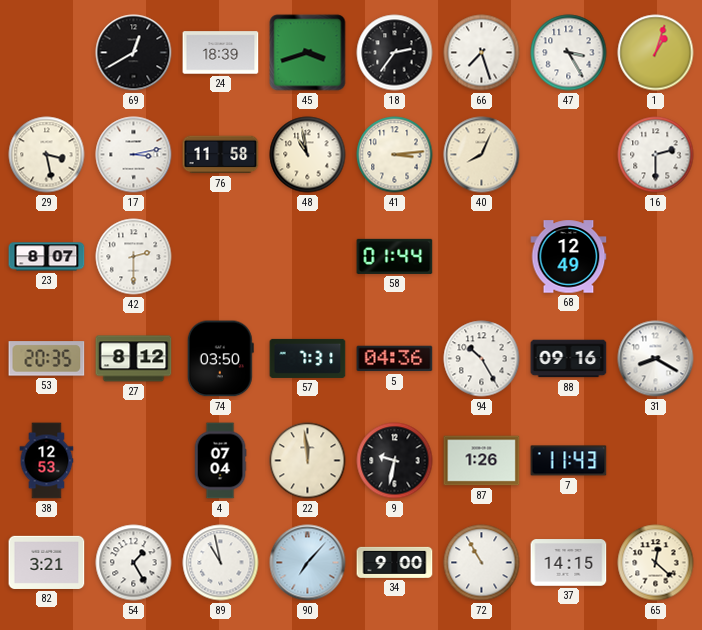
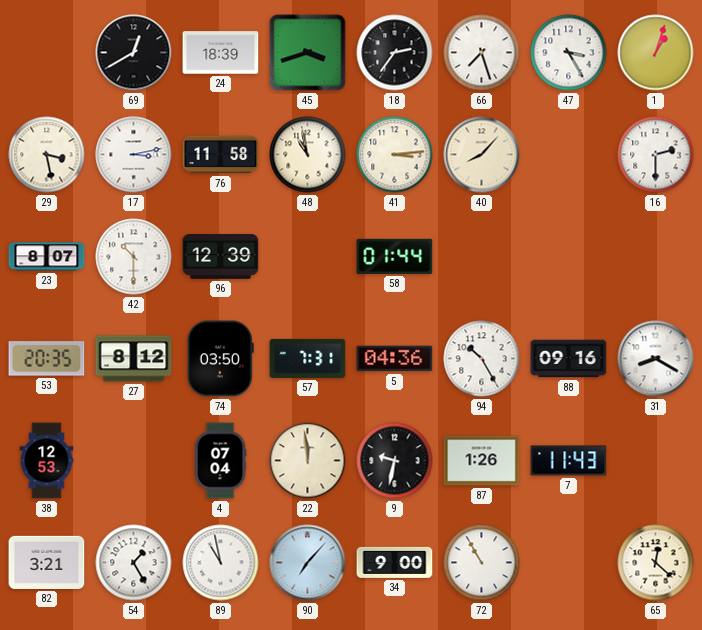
40: 8:04 -> 8:07
42: 2:30 -> 10:30
96: none -> 12:39
68: 12:49 -> none
37: 14:15 -> none
